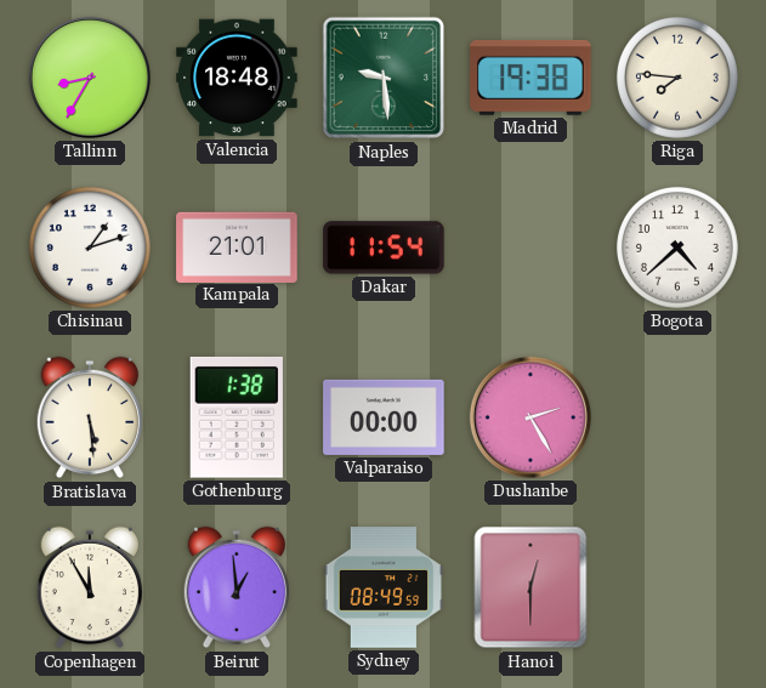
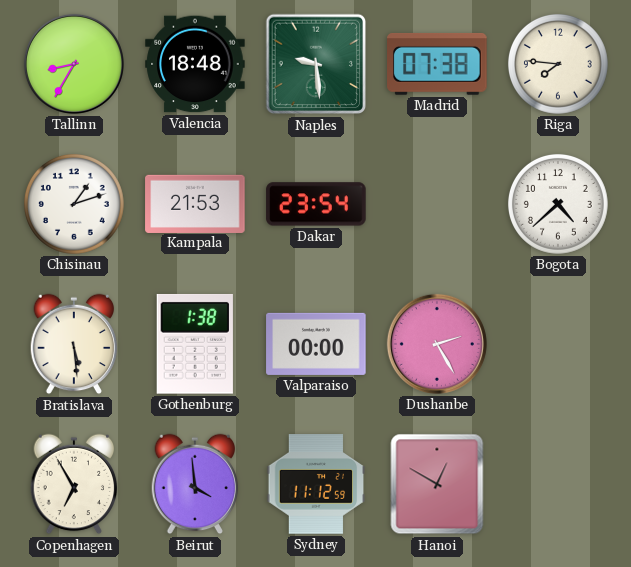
Madrid: 19:38 -> 07:38
Kampala: 21:01 -> 21:53
Dakar: 11:54 -> 23:54
Copenhagen: 11:55 -> 6:55
Beirut: 12:59 -> 3:59
Sydney: 08:49 -> 11:12
Hanoi: 12:30 -> 12:50
